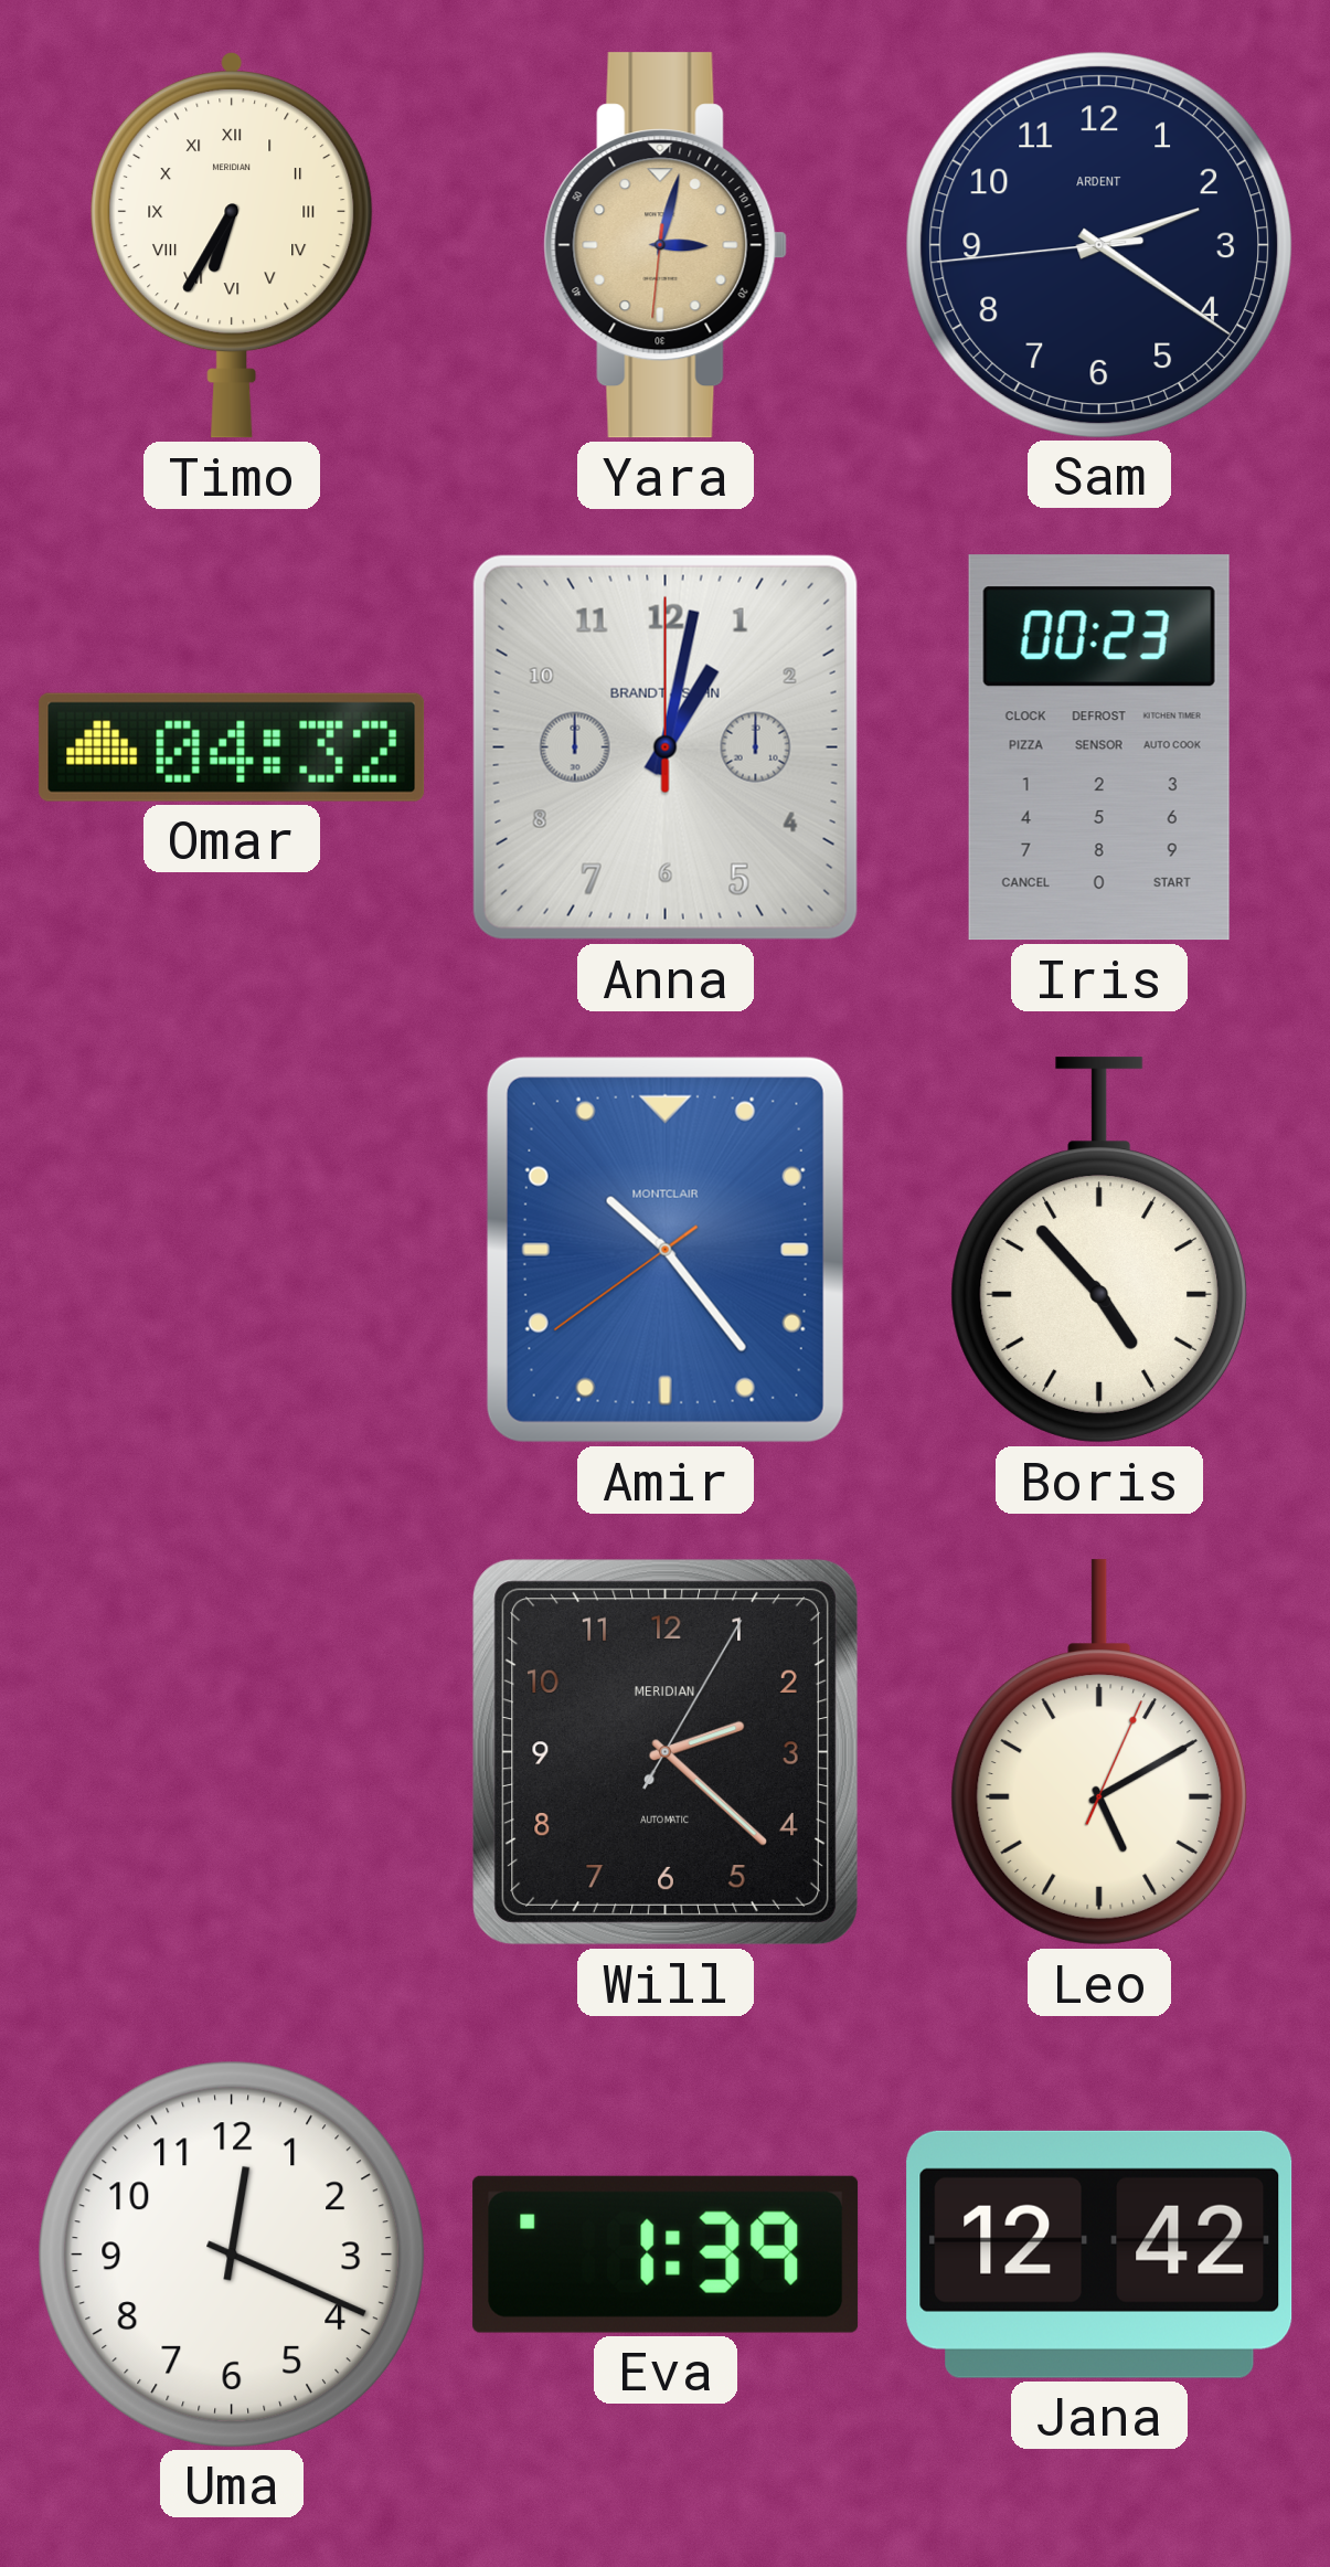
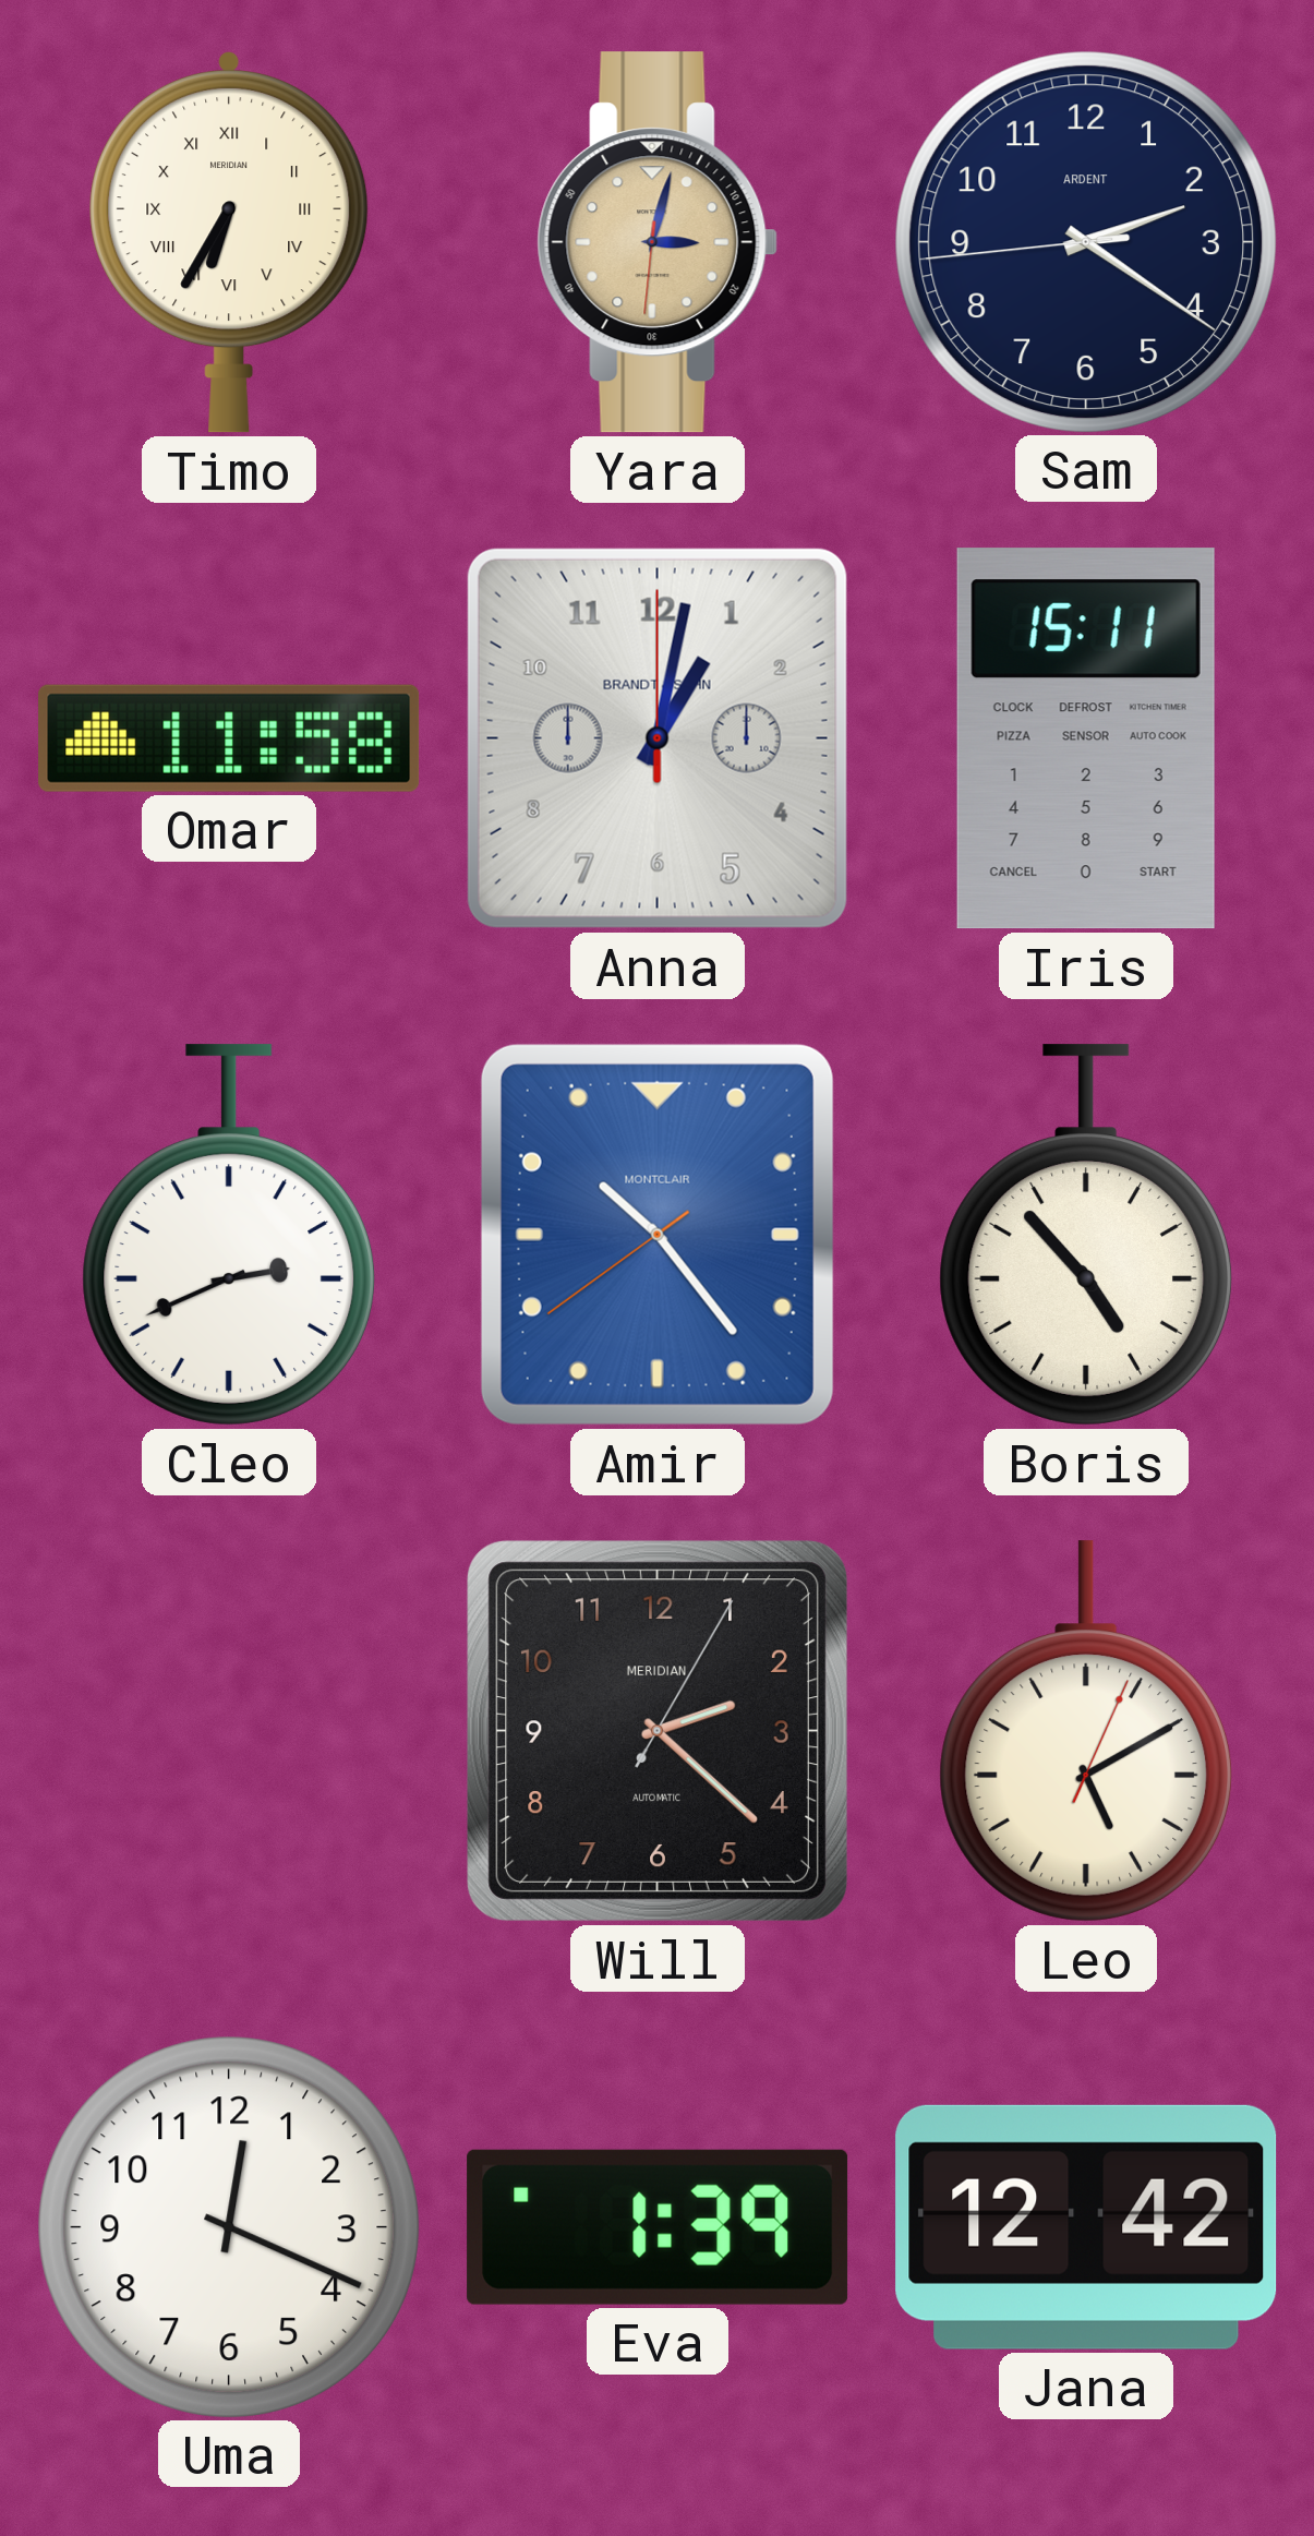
Omar: 04:32 -> 11:58
Iris: 00:23 -> 15:11
Cleo: none -> 2:41
